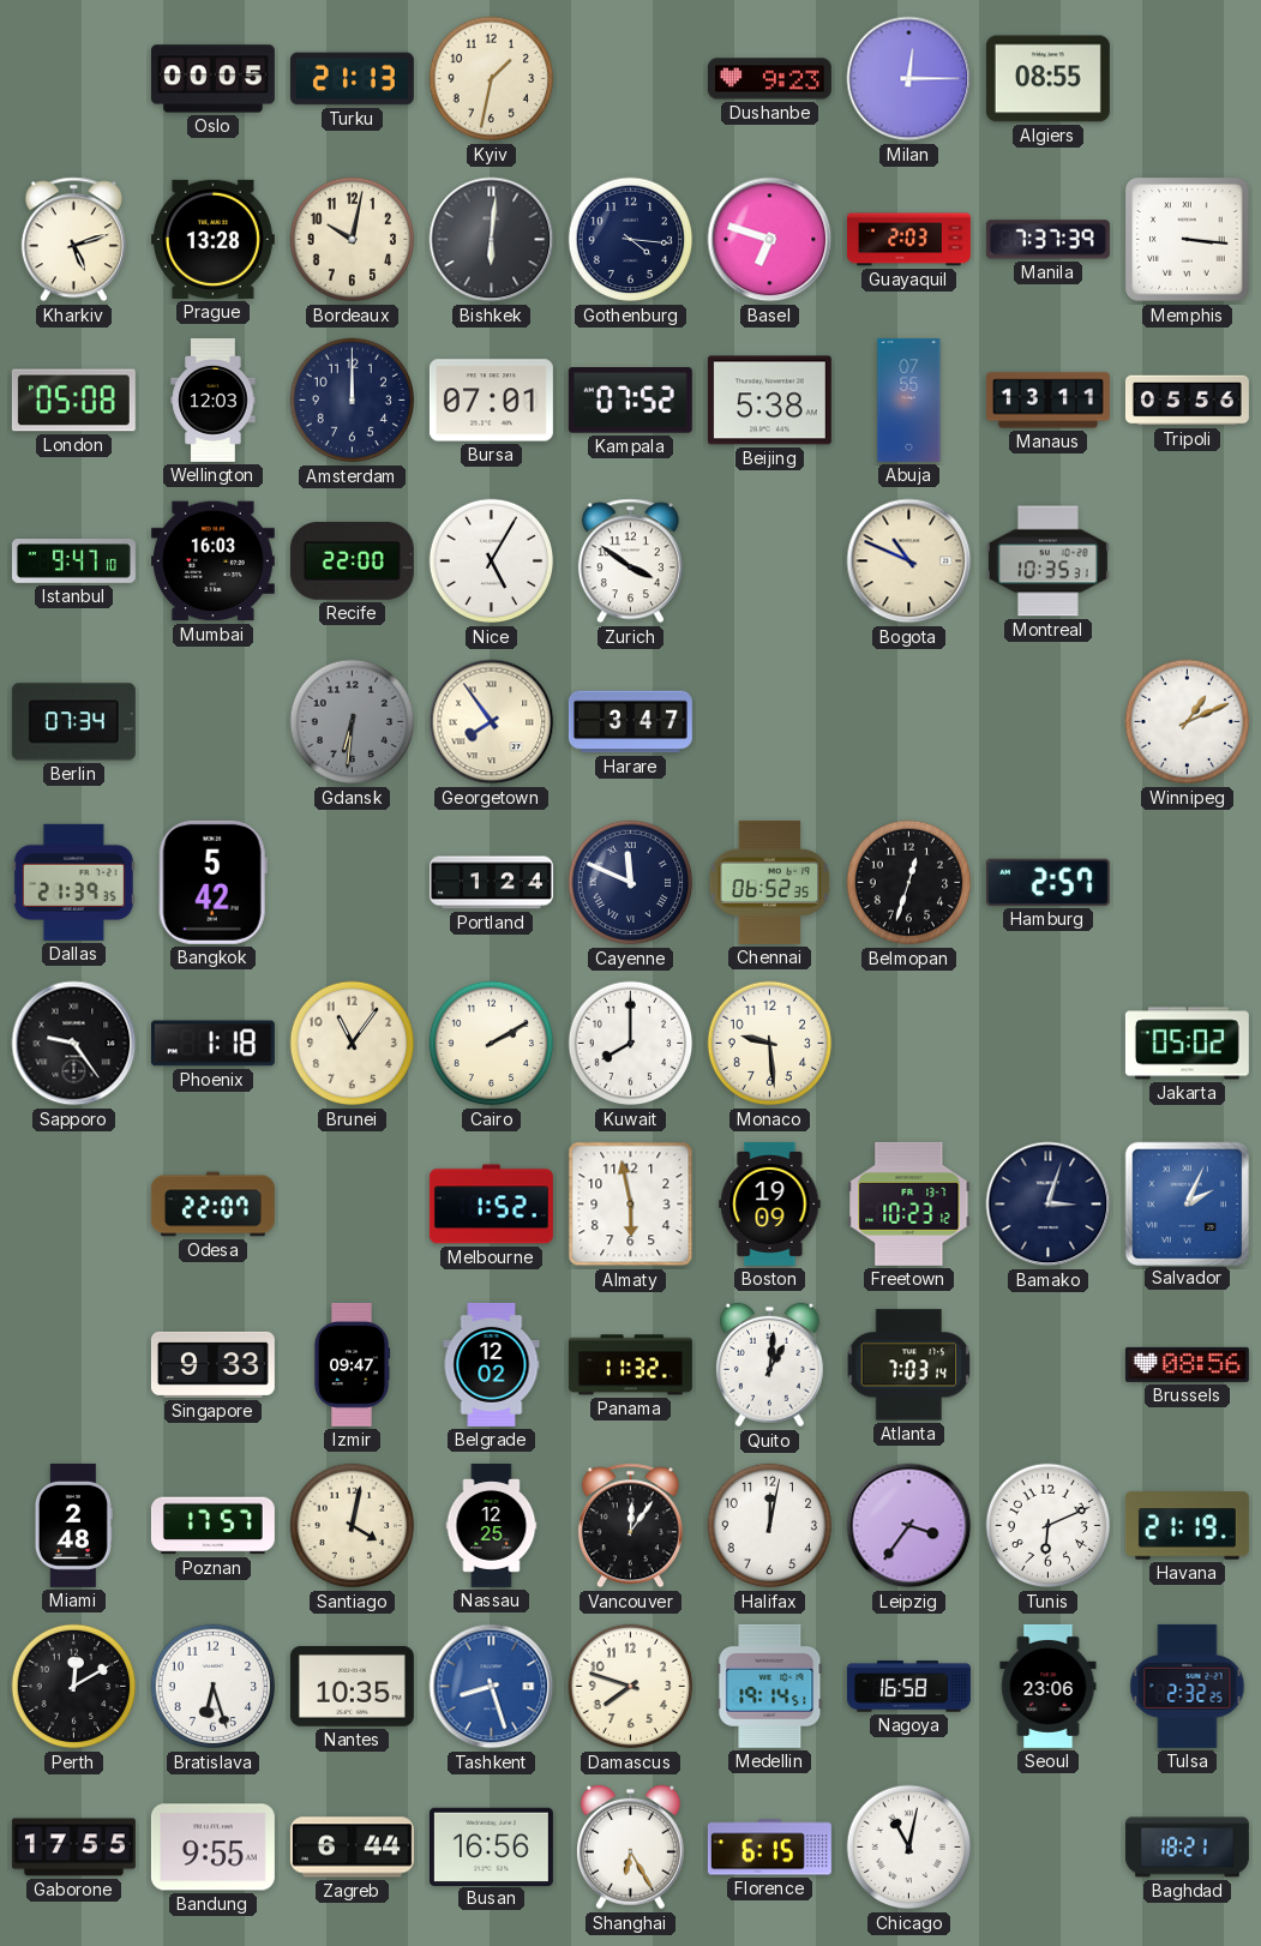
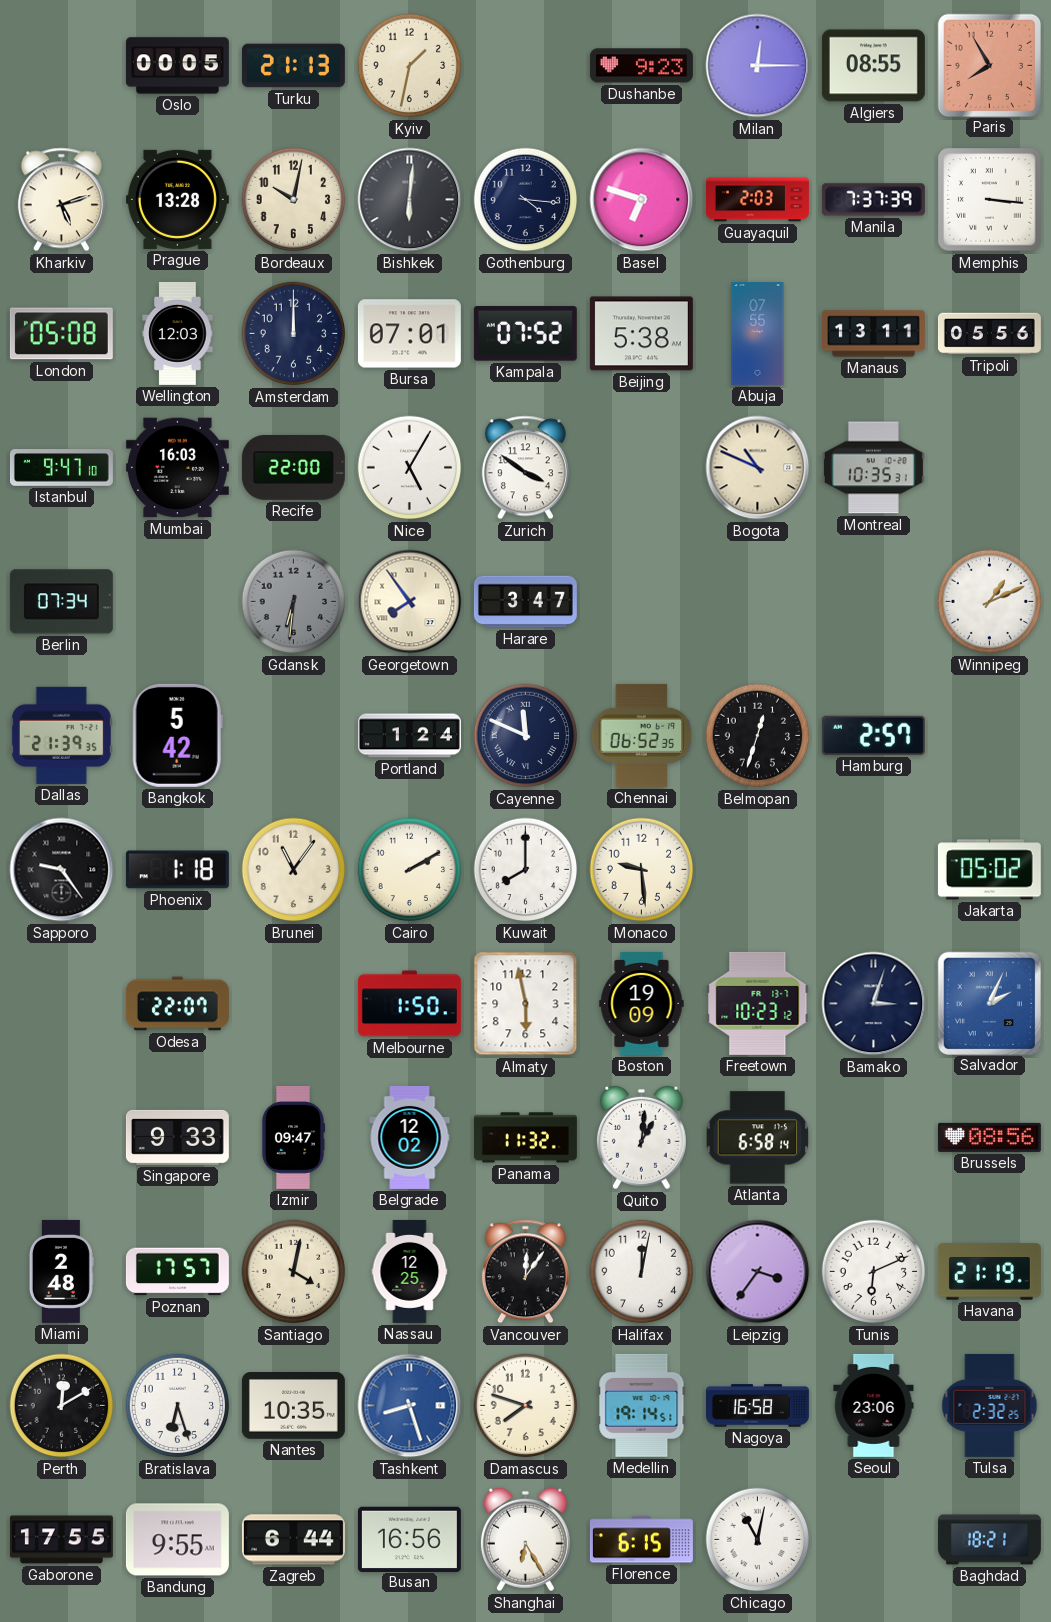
Paris: none -> 7:55
Melbourne: 1:52 -> 1:50
Atlanta: 7:03 -> 6:58
